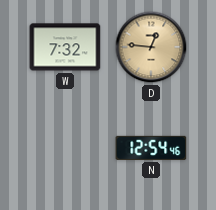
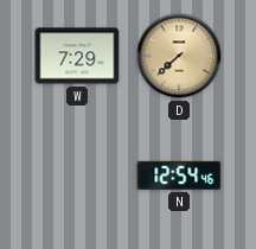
W: 7:32 -> 7:29
D: 12:46 -> 7:38
